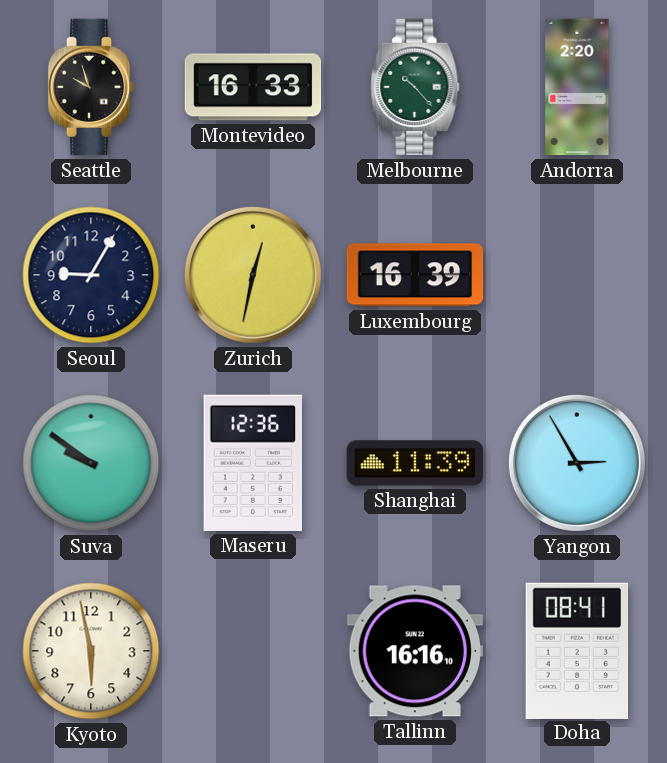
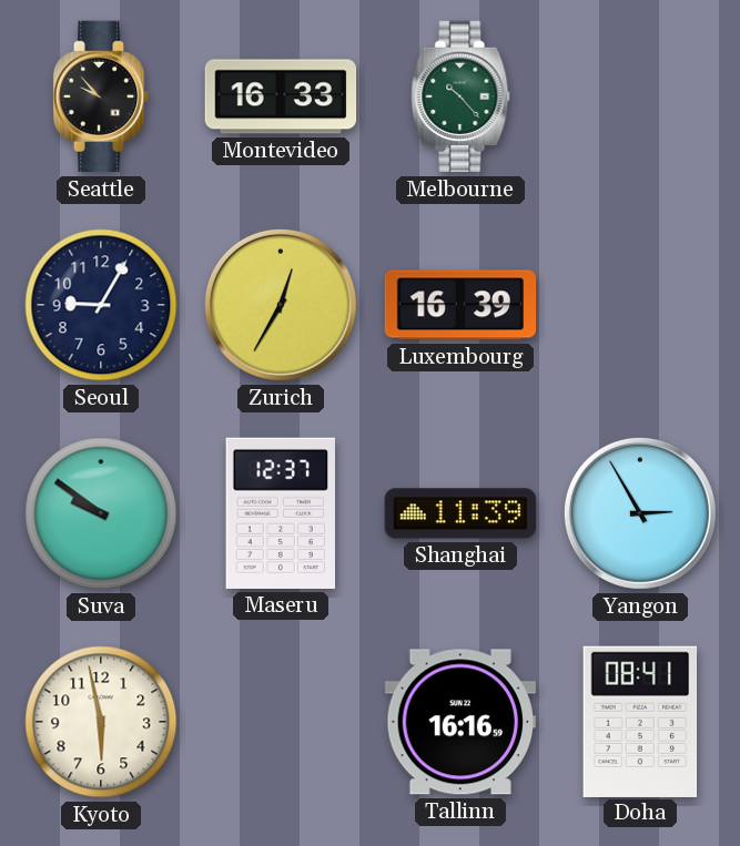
Seattle: 9:57 -> 9:53
Andorra: 2:20 -> none
Zurich: 12:32 -> 12:35
Maseru: 12:36 -> 12:37
Tallinn: 16:16:10 -> 16:16:59
